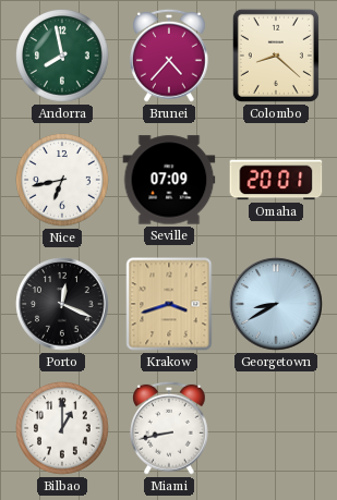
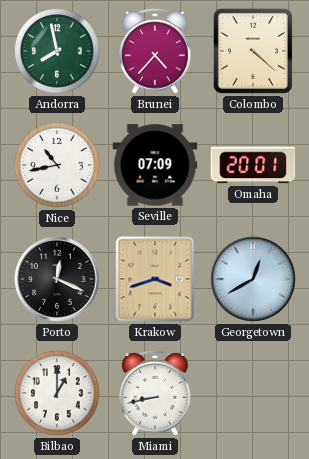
Colombo: 8:22 -> 4:22
Nice: 6:43 -> 10:43
Georgetown: 8:40 -> 12:40
